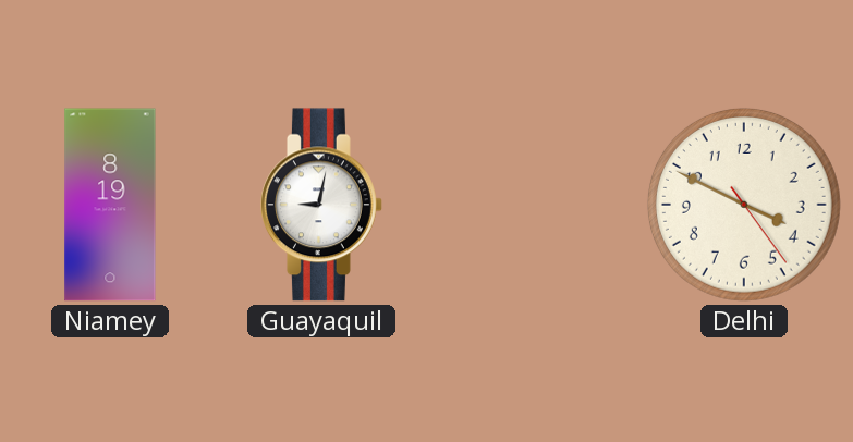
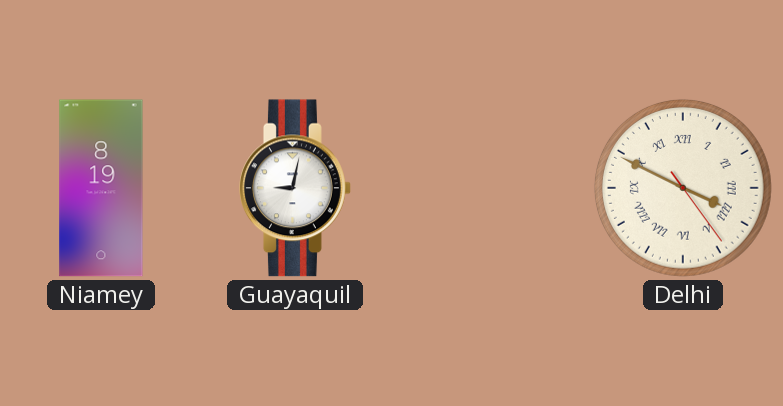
Delhi numerals: Arabic -> Roman
